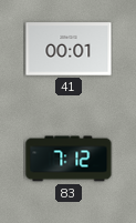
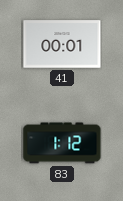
83: 7:12 -> 1:12
